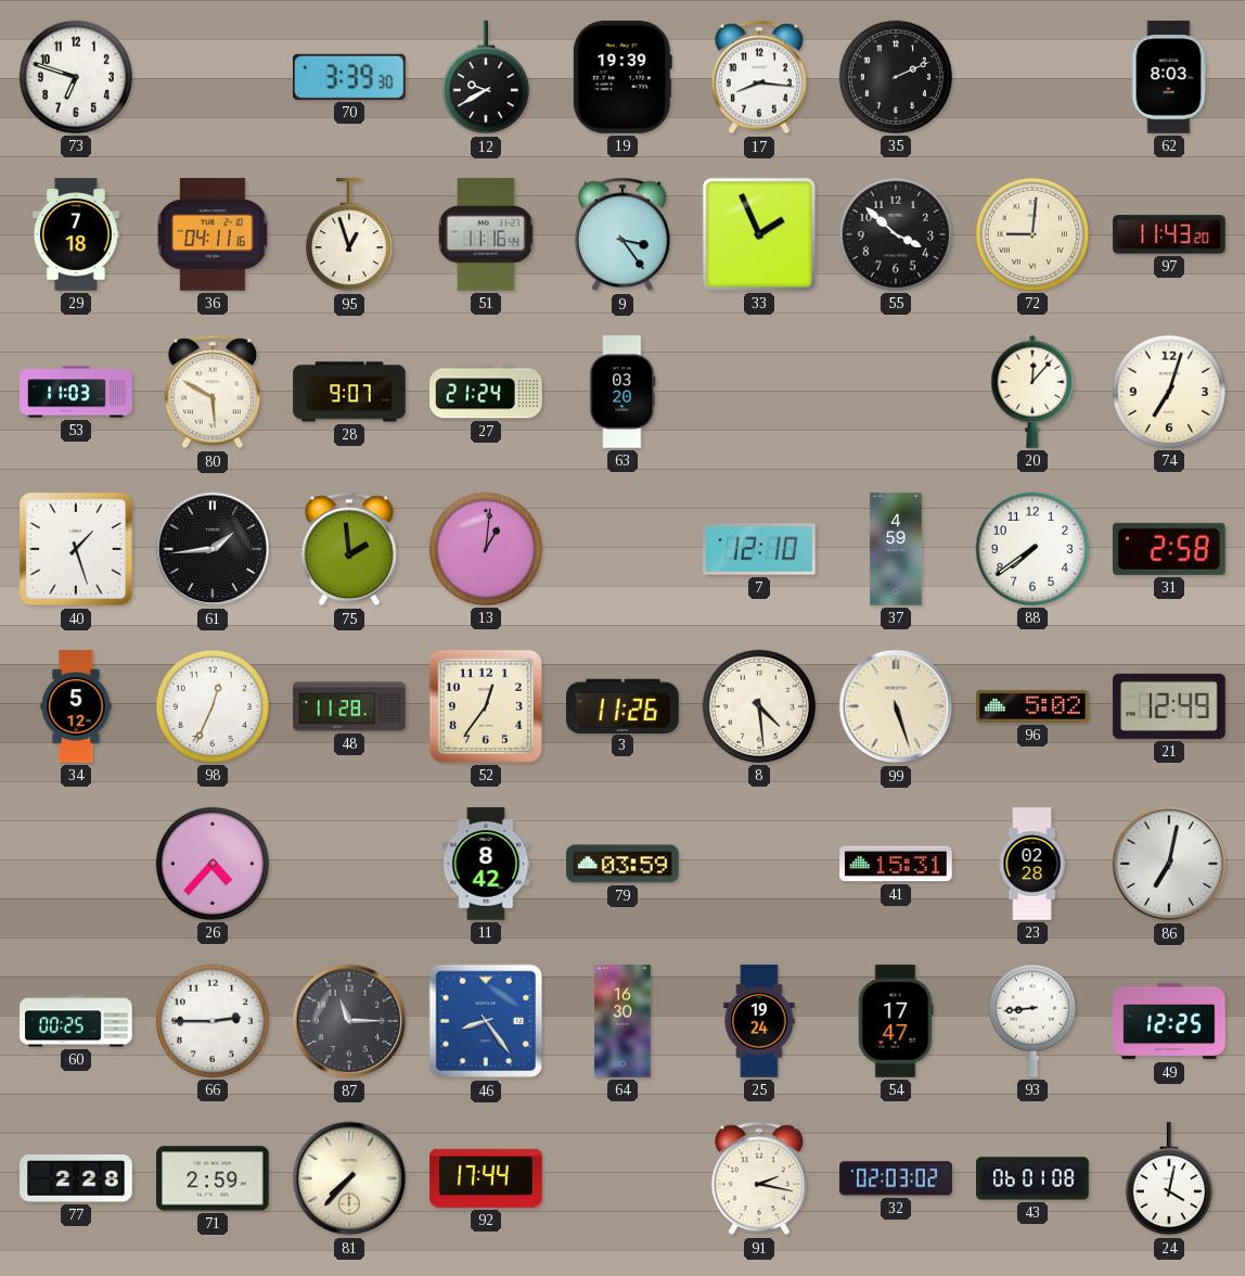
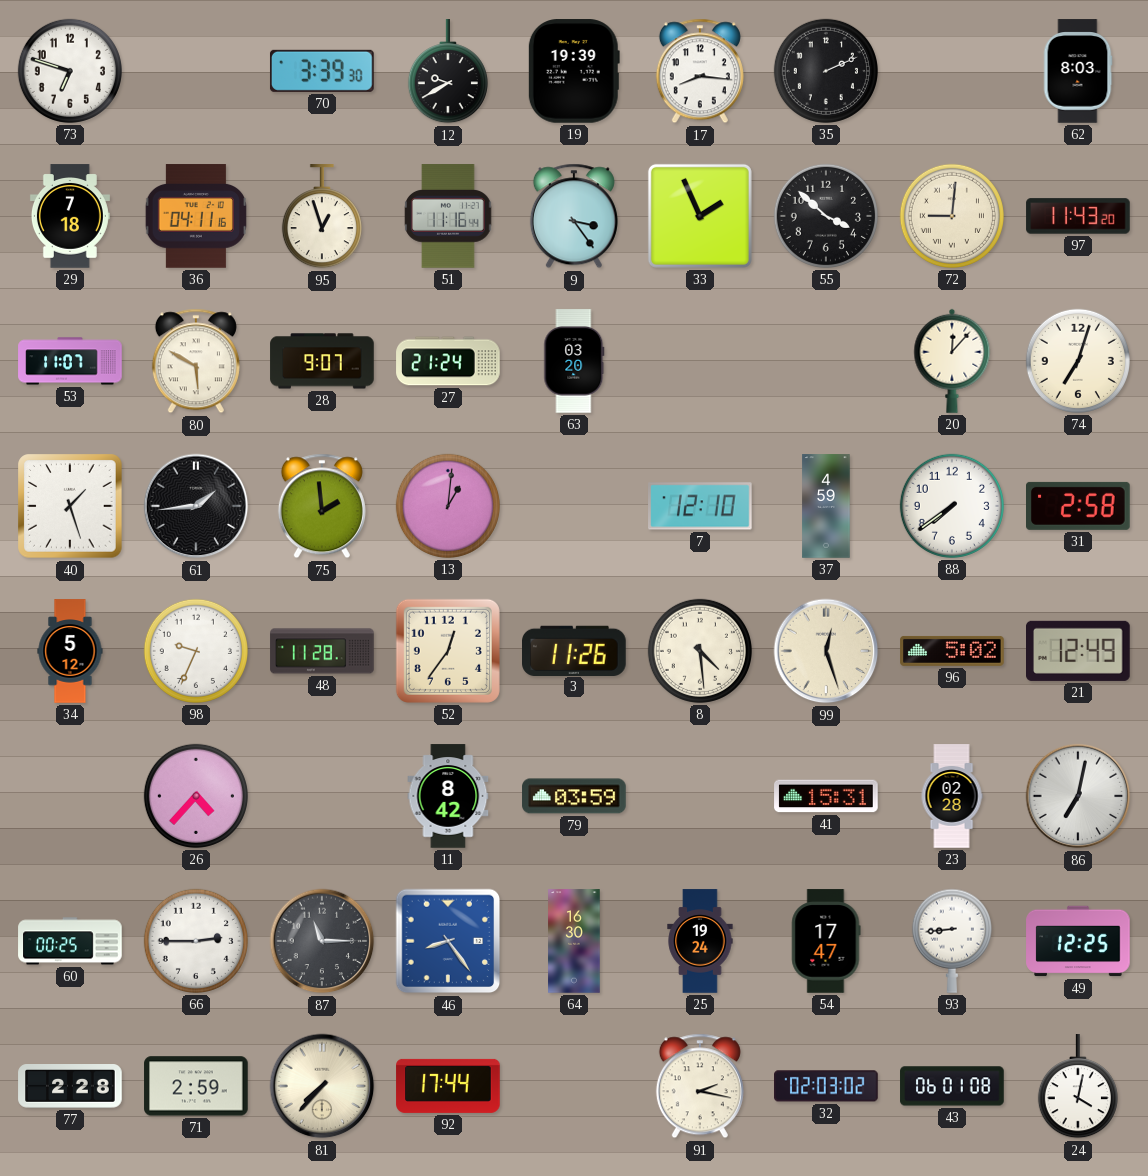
53: 11:03 -> 11:07
98: 12:34 -> 9:34
99: 5:27 -> 12:27
